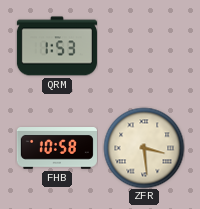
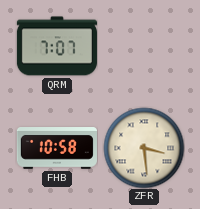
QRM: 1:53 -> 7:07
